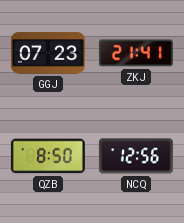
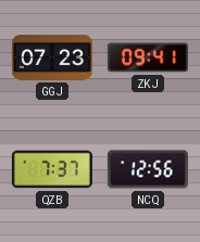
ZKJ: 21:41 -> 09:41
QZB: 8:50 -> 7:37
